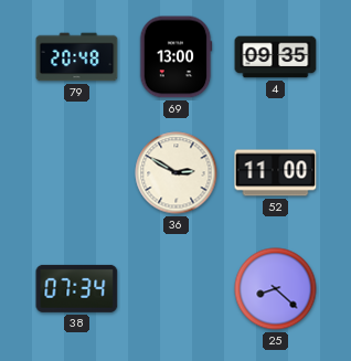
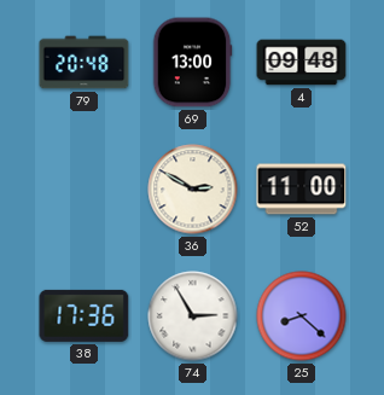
4: 09:35 -> 09:48
38: 07:34 -> 17:36
74: none -> 2:55
